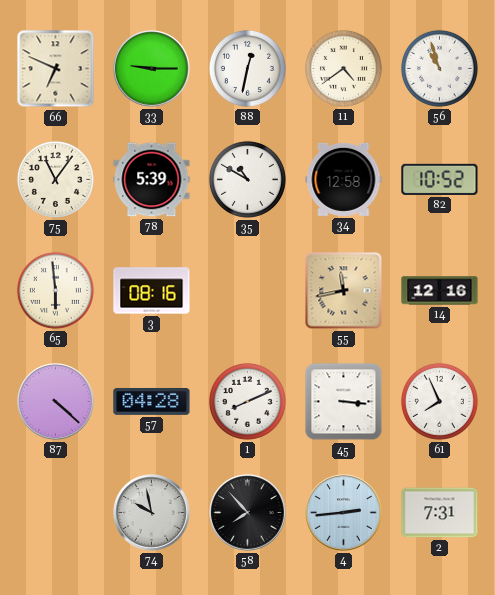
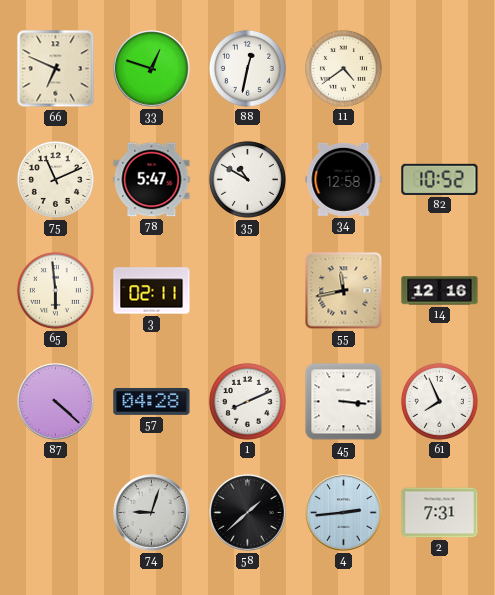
33: 9:15 -> 12:48
56: 10:57 -> none
75: 11:06 -> 11:11
78: 5:39 -> 5:47
3: 08:16 -> 02:11
74: 9:58 -> 9:03
58: 7:53 -> 1:38
